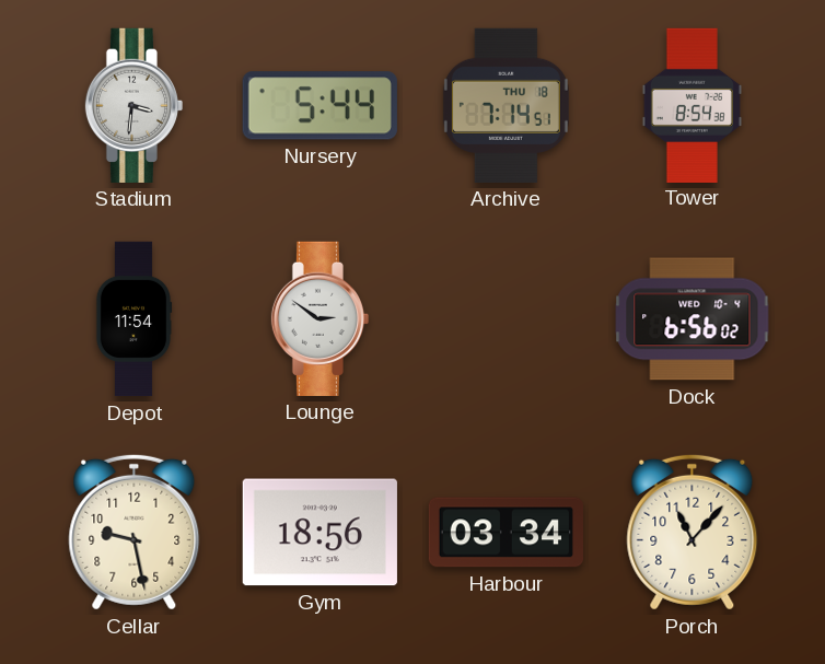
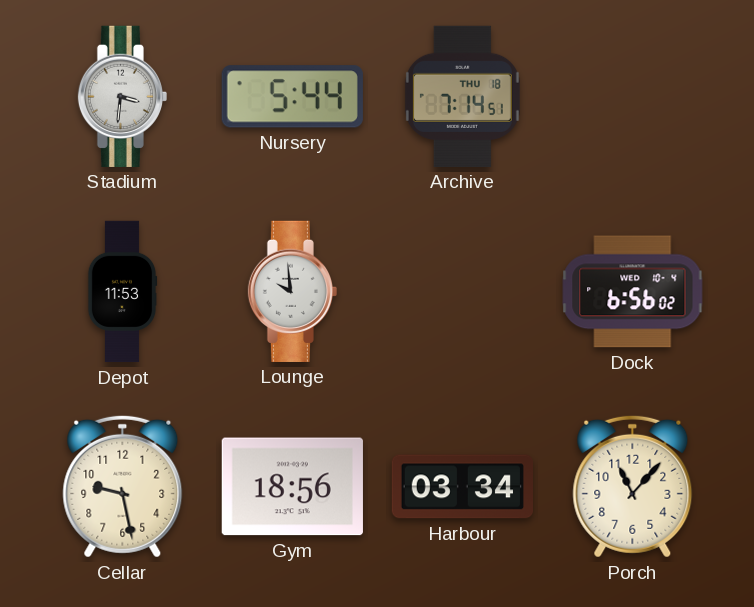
Tower: 8:54 -> none
Depot: 11:54 -> 11:53
Lounge: 2:51 -> 9:59
